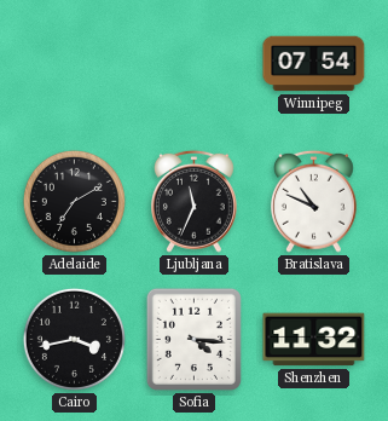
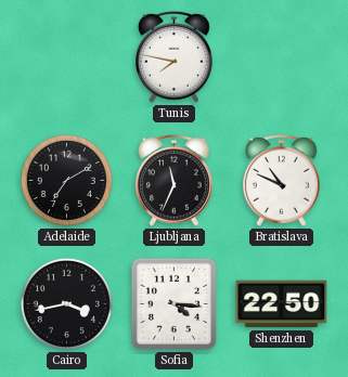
Tunis: none -> 7:47
Winnipeg: 07:54 -> none
Shenzhen: 11:32 -> 22:50
